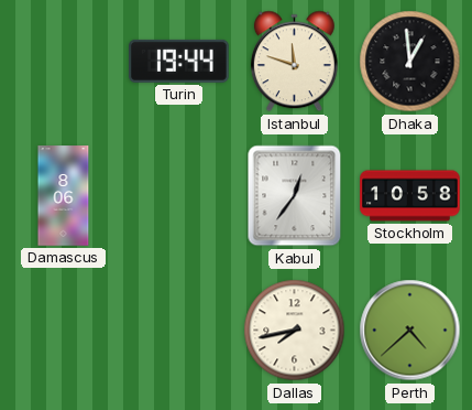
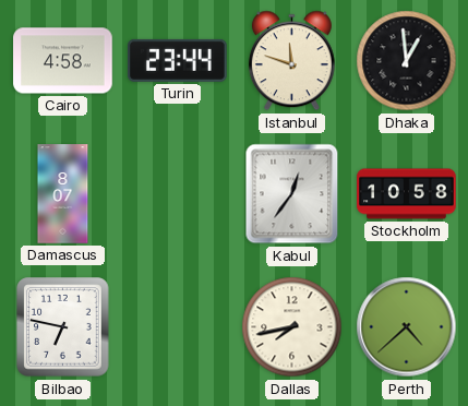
Cairo: none -> 4:58
Turin: 19:44 -> 23:44
Damascus: 8:06 -> 8:07
Bilbao: none -> 6:47
